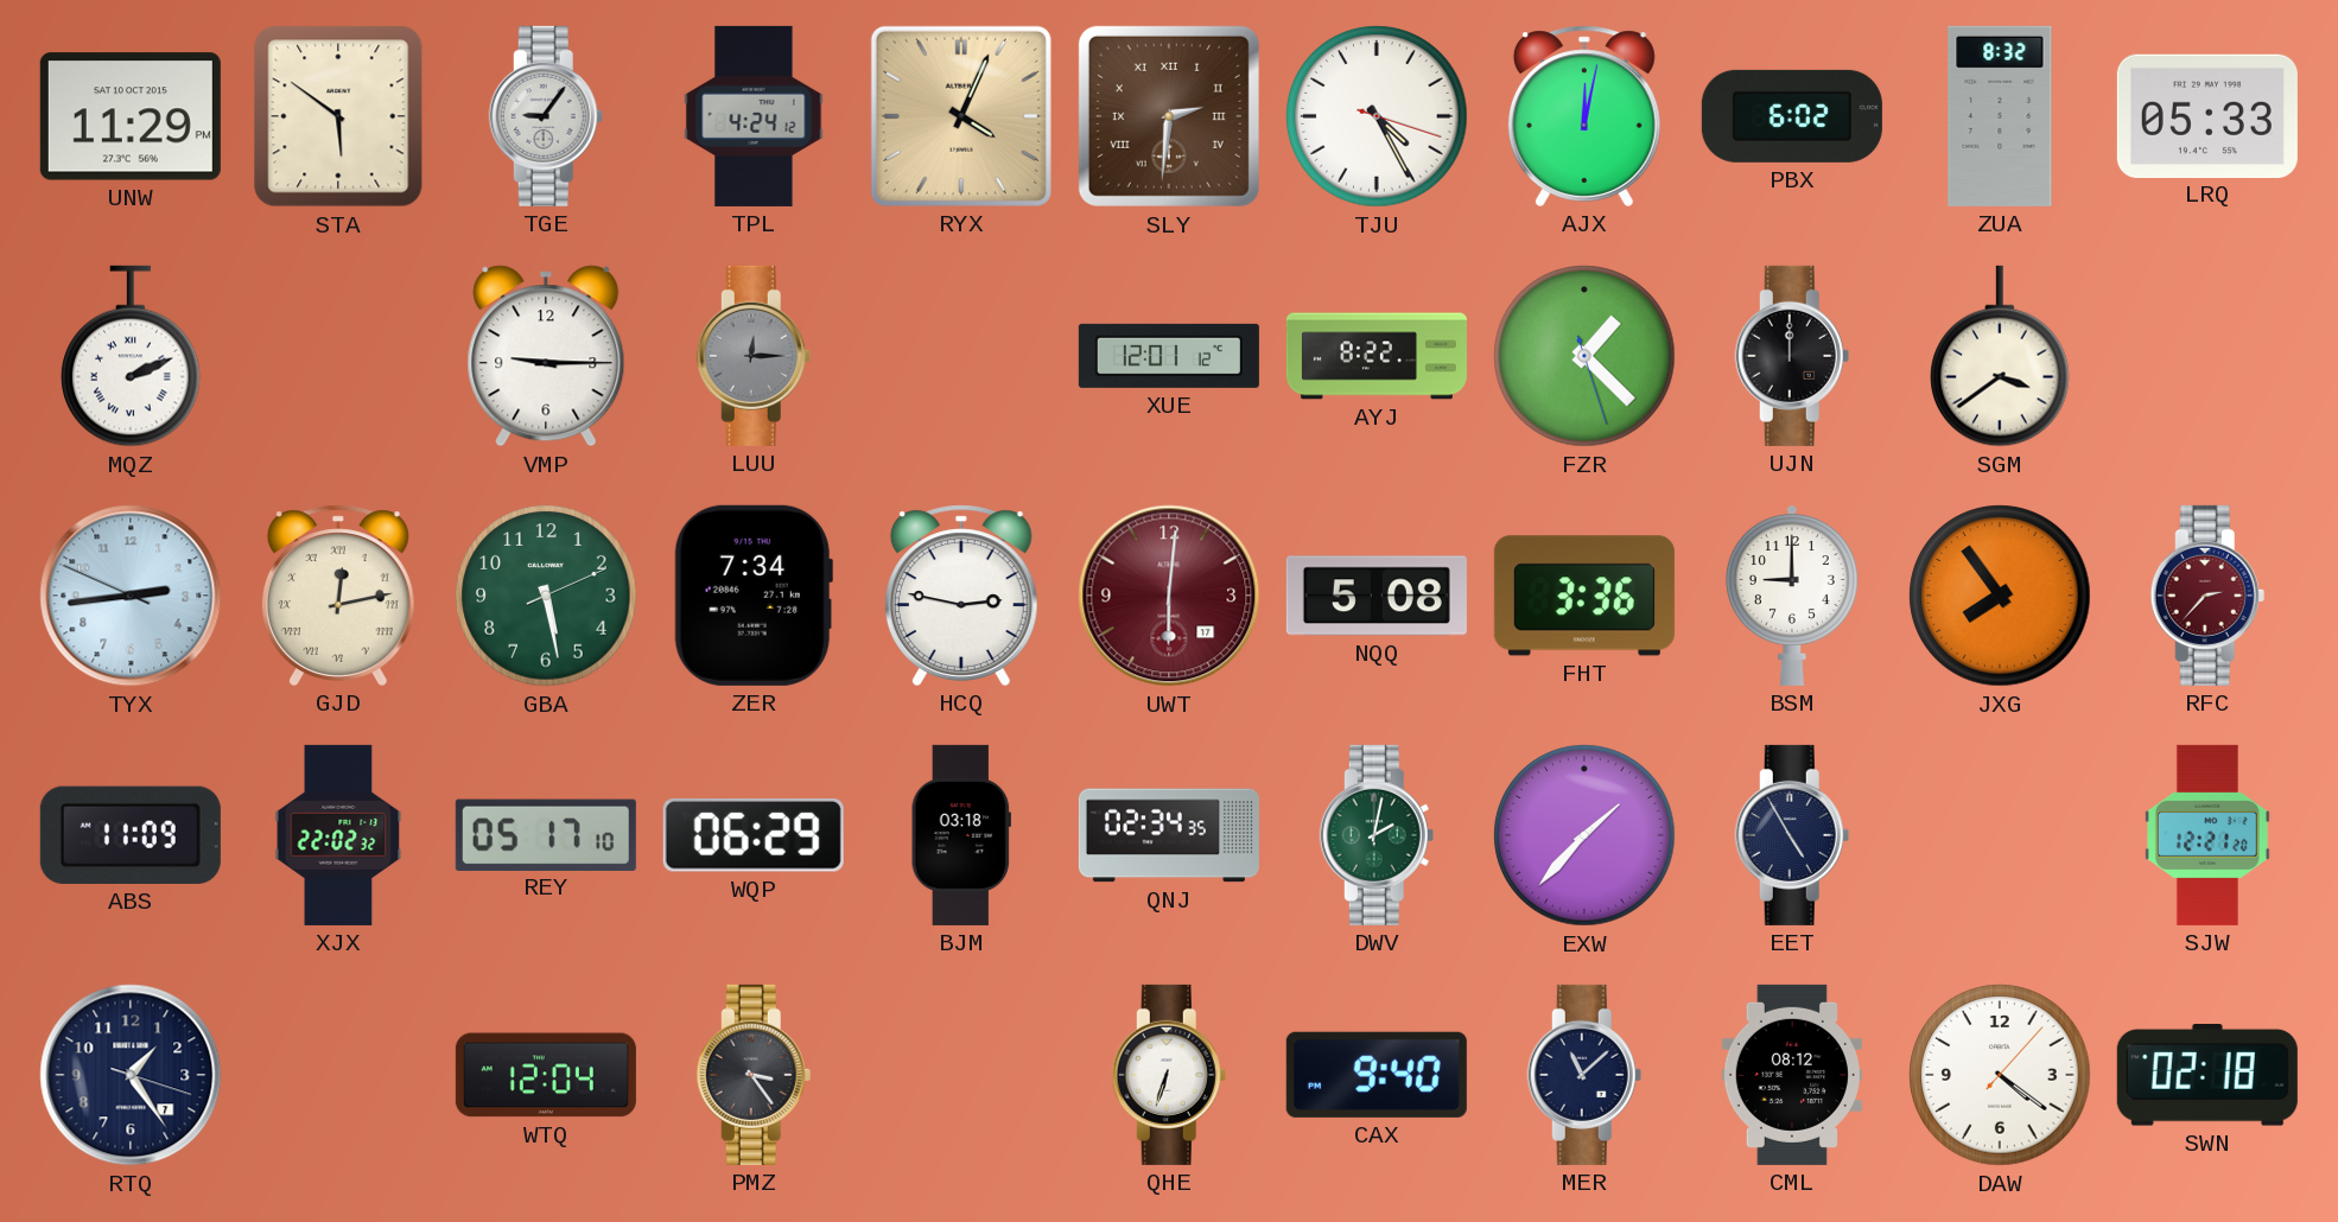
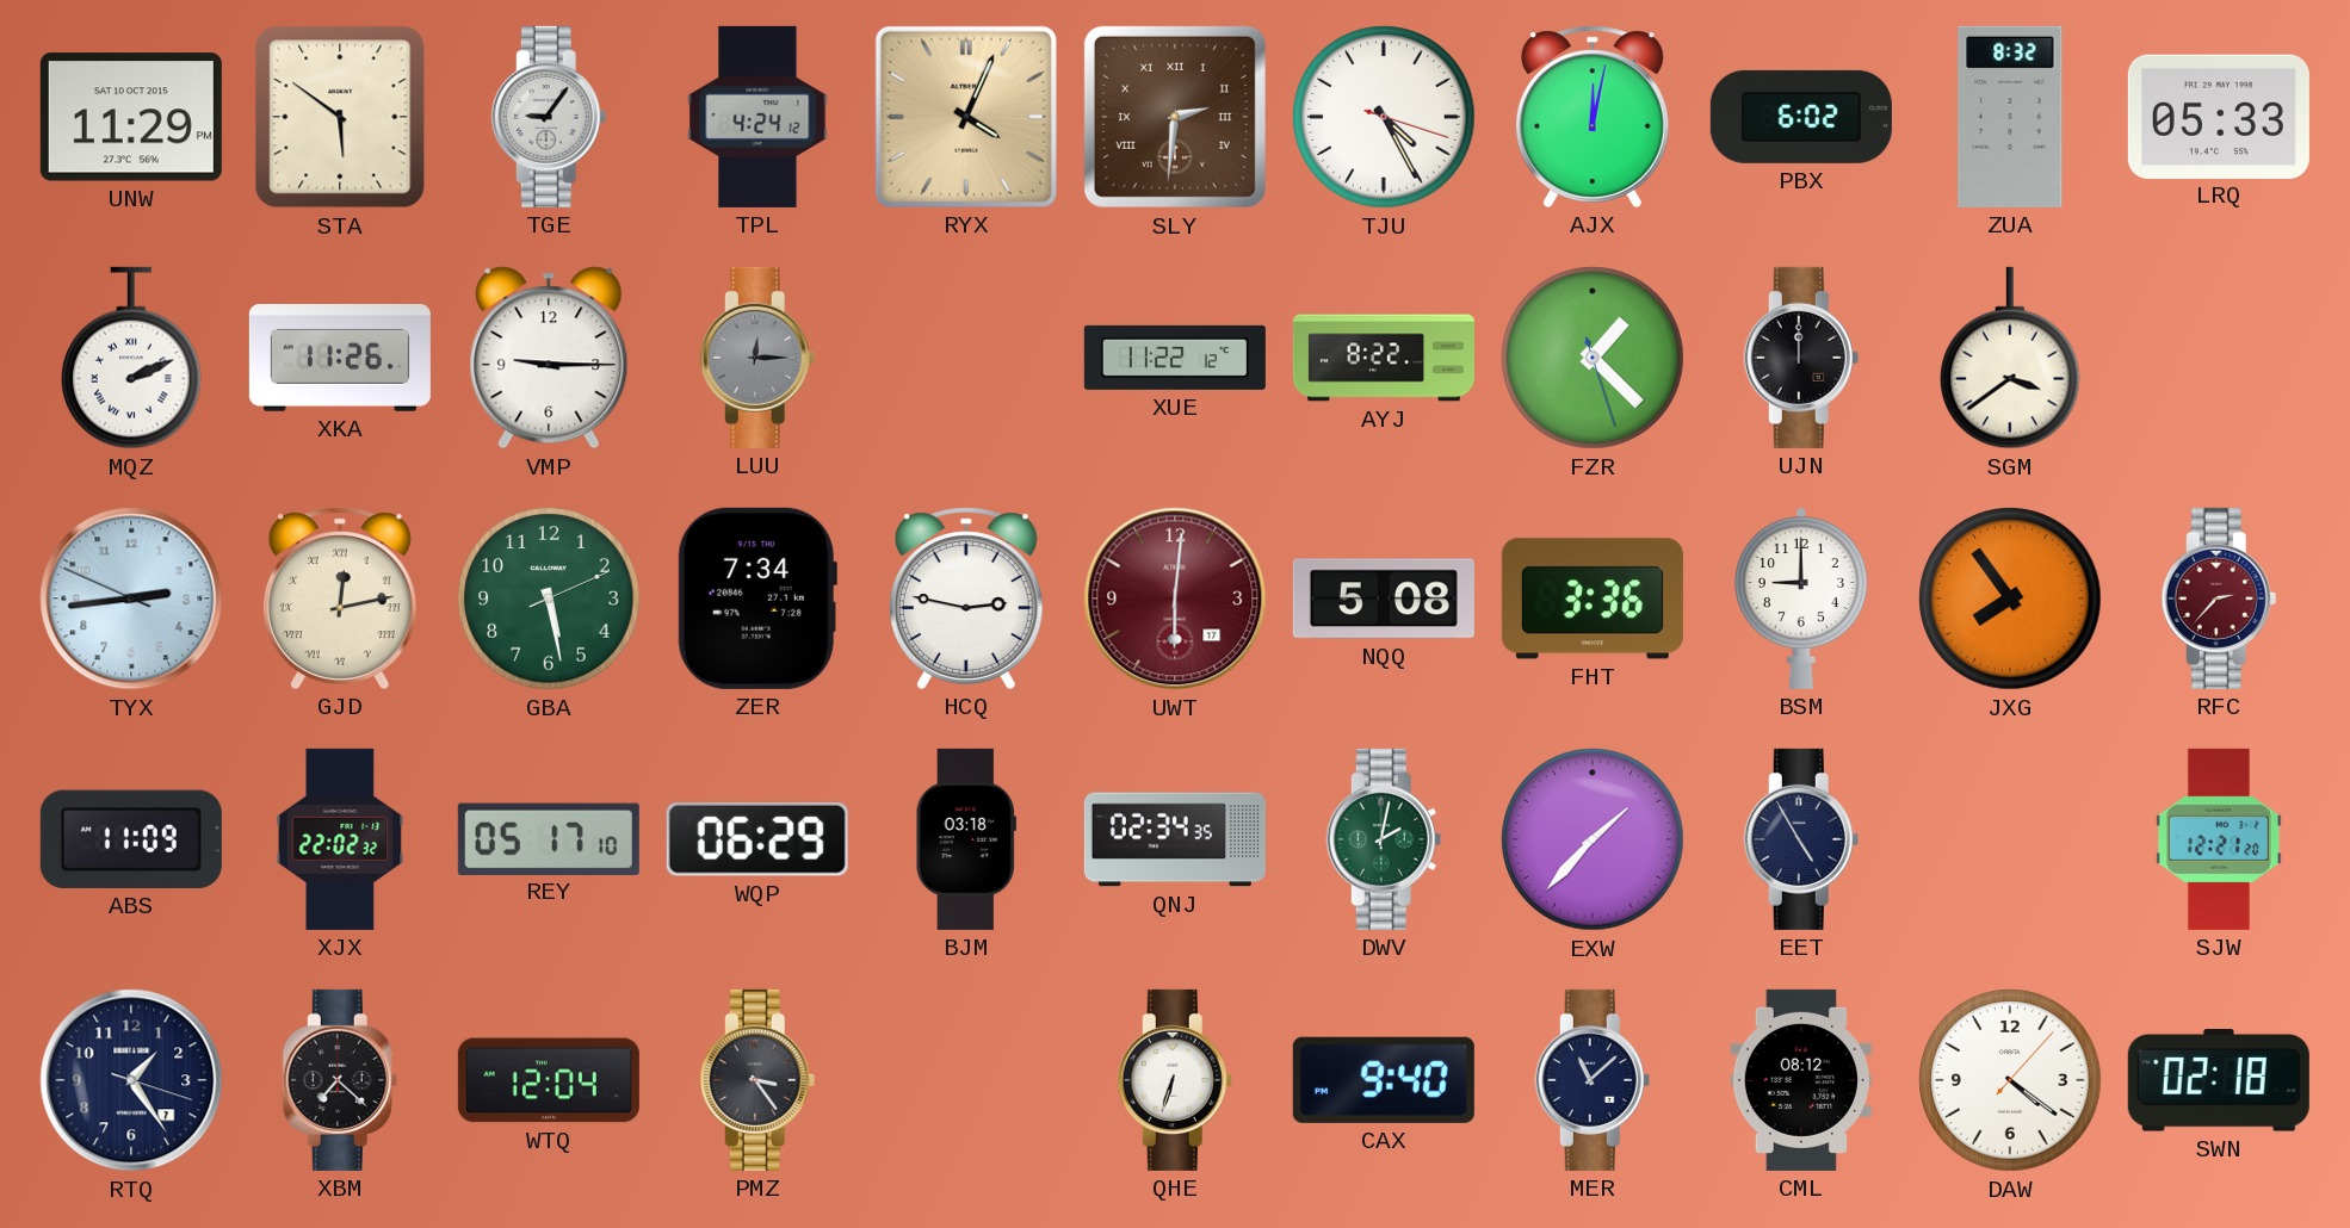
XKA: none -> 11:26
XUE: 12:01 -> 11:22
XBM: none -> 7:22
